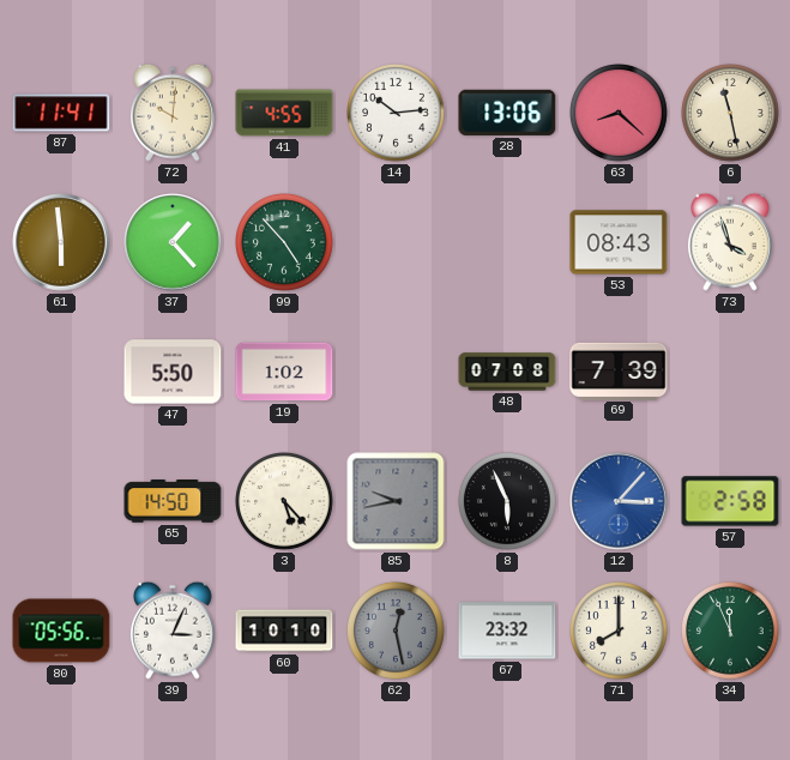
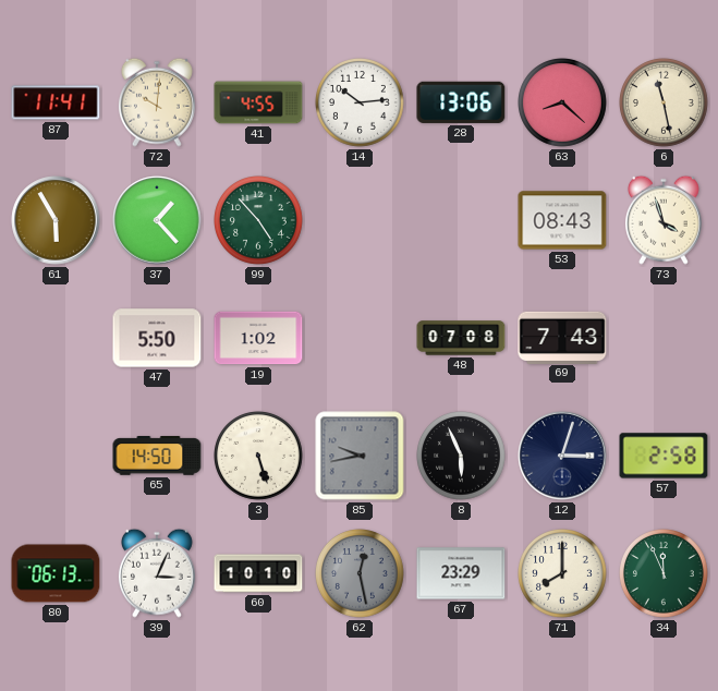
61: 5:59 -> 5:55
69: 7:39 -> 7:43
3: 5:23 -> 5:27
12: 3:07 -> 3:03
12 dial: blue -> navy
80: 05:56 -> 06:13
67: 23:32 -> 23:29
